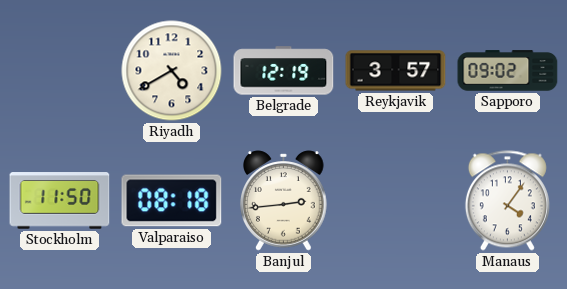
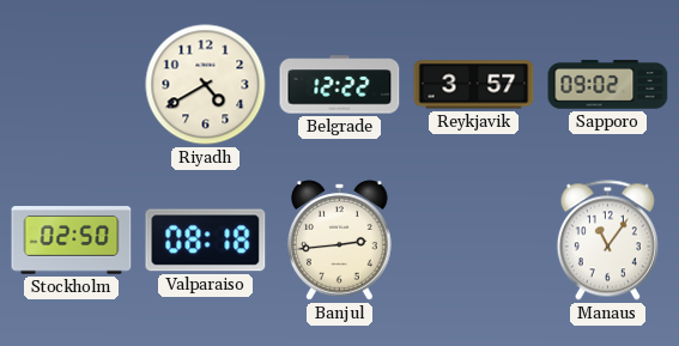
Belgrade: 12:19 -> 12:22
Stockholm: 11:50 -> 02:50
Manaus: 4:06 -> 11:06
